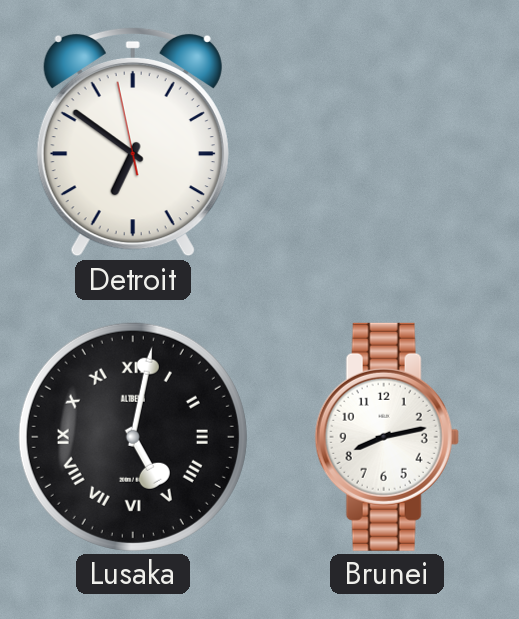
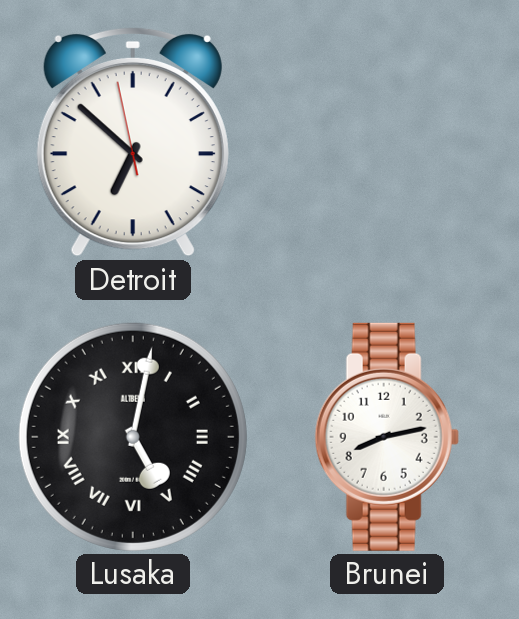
Detroit: 6:50 -> 6:51
